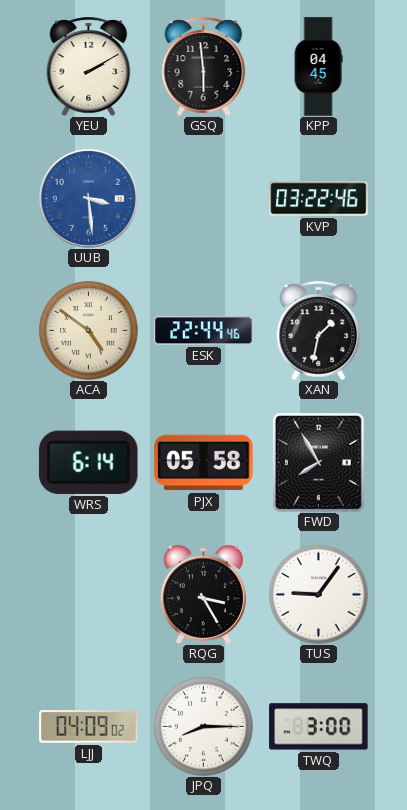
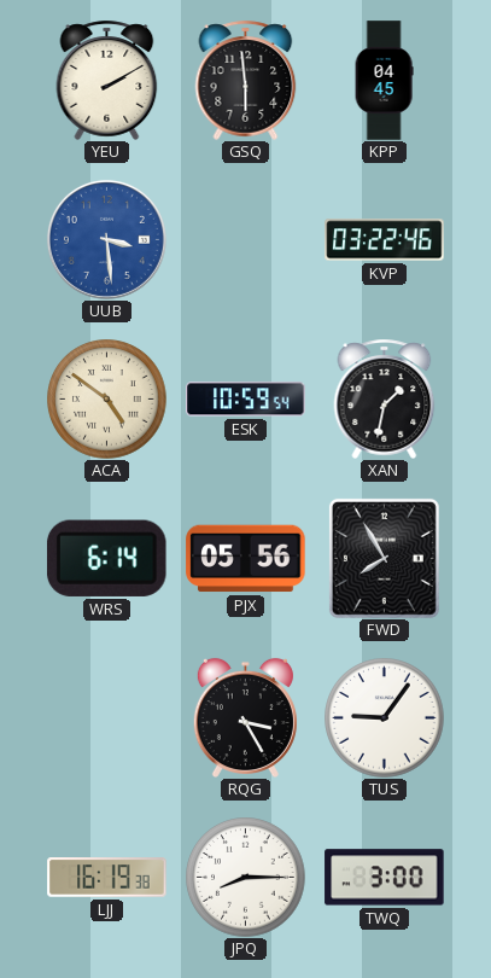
ESK: 22:44 -> 10:59
PJX: 05:58 -> 05:56
LJJ: 04:09 -> 16:19
